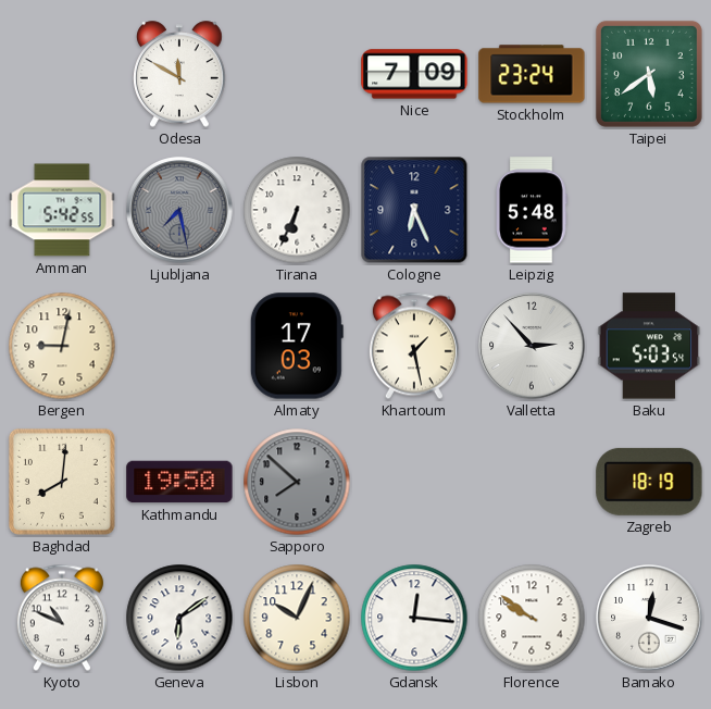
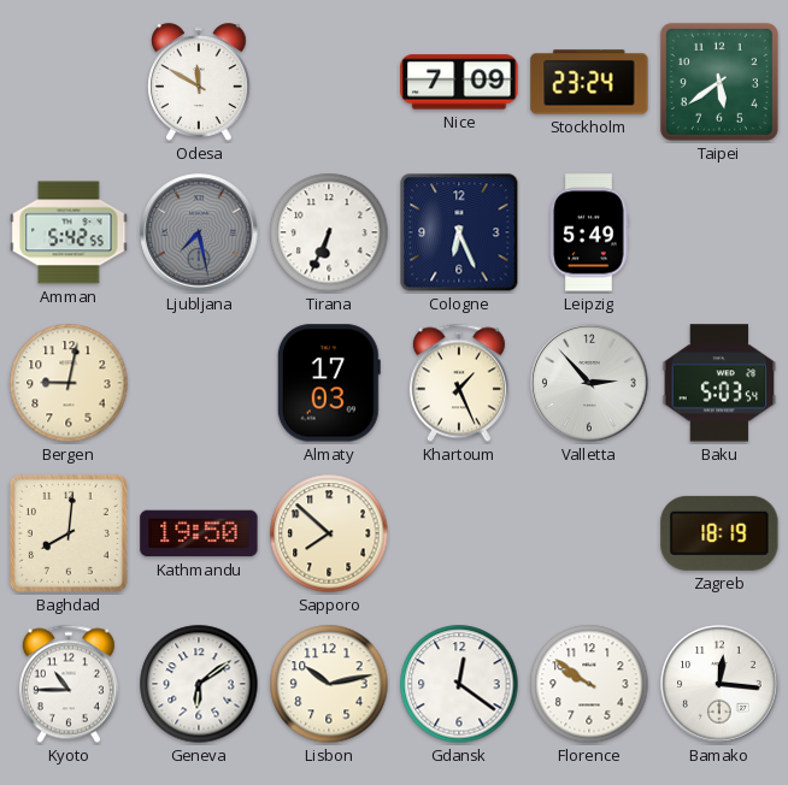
Leipzig: 5:48 -> 5:49
Khartoum: 1:28 -> 1:26
Sapporo dial: grey -> cream
Kyoto: 10:49 -> 10:45
Lisbon: 10:04 -> 10:13
Gdansk: 12:16 -> 12:21
Bamako: 12:18 -> 12:16
